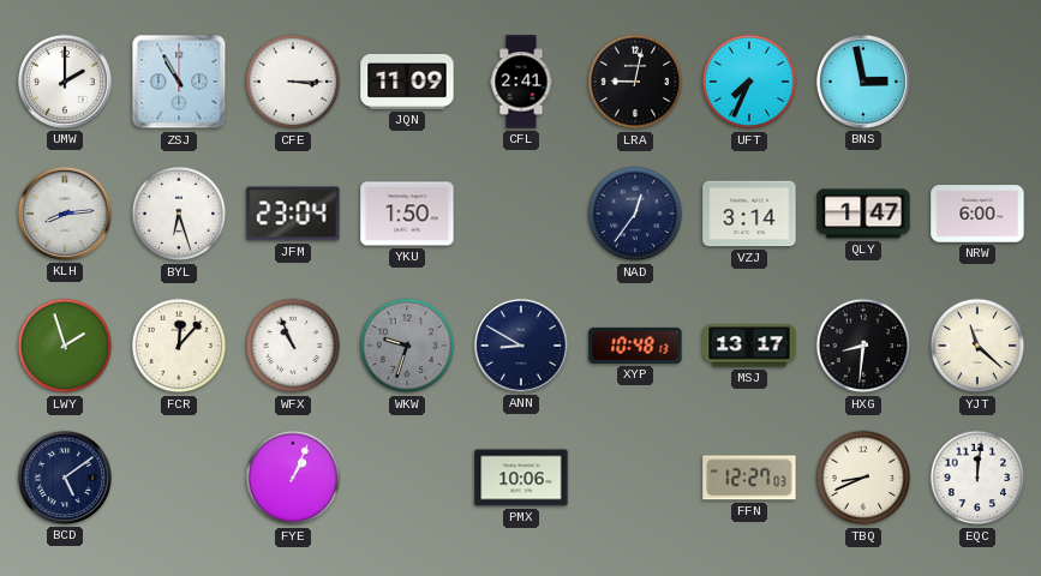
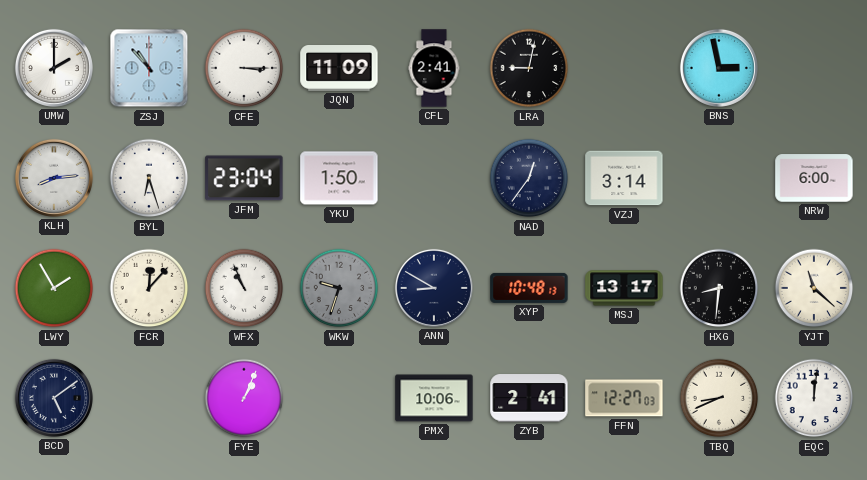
ZSJ: 10:55 -> 10:53
UFT: 7:34 -> none
QLY: 1:47 -> none
LWY: 1:57 -> 1:55
ZYB: none -> 2:41
